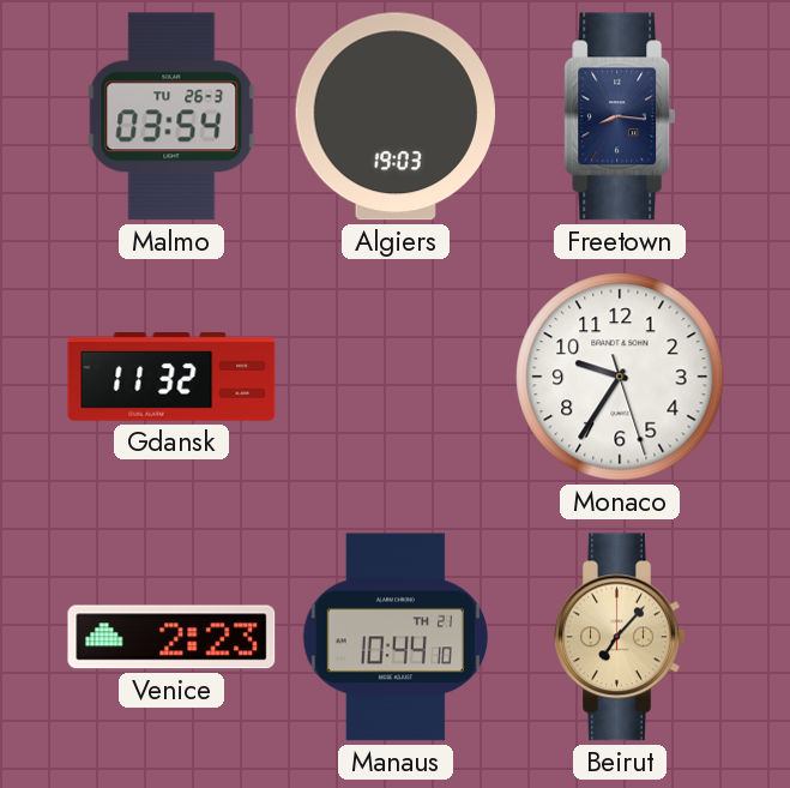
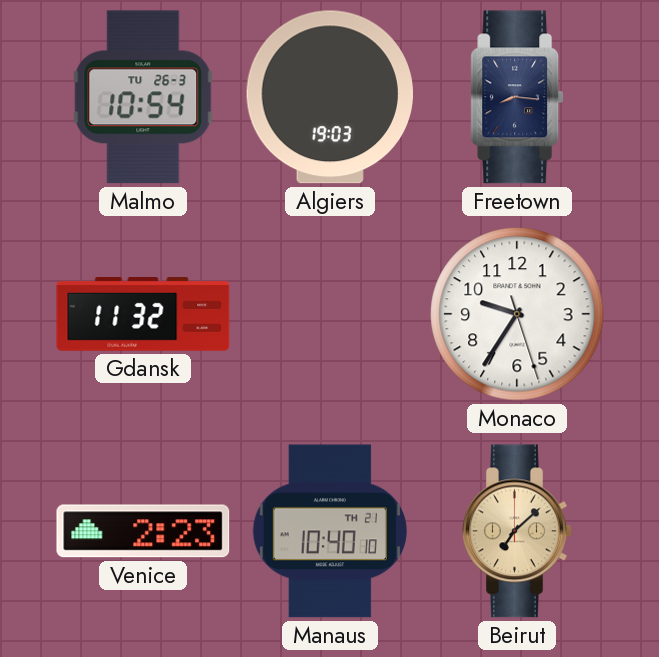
Malmo: 03:54 -> 10:54
Manaus: 10:44 -> 10:40
Beirut: 7:07 -> 7:08
